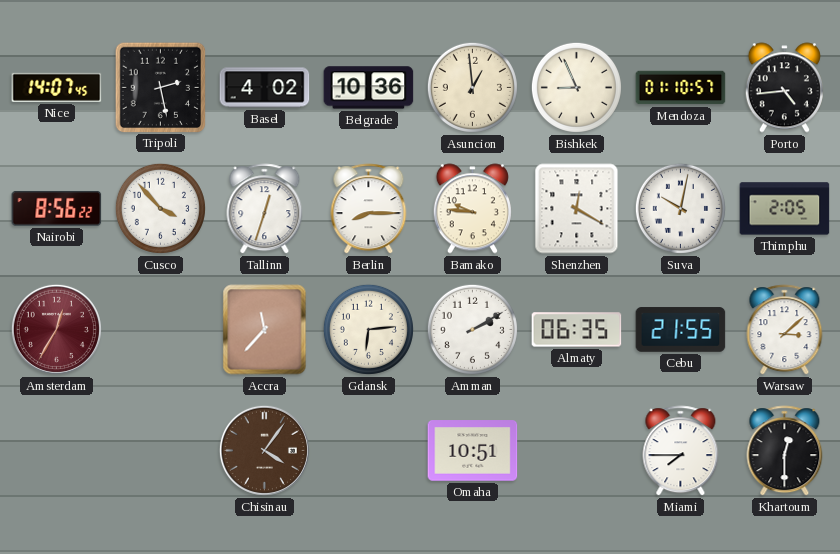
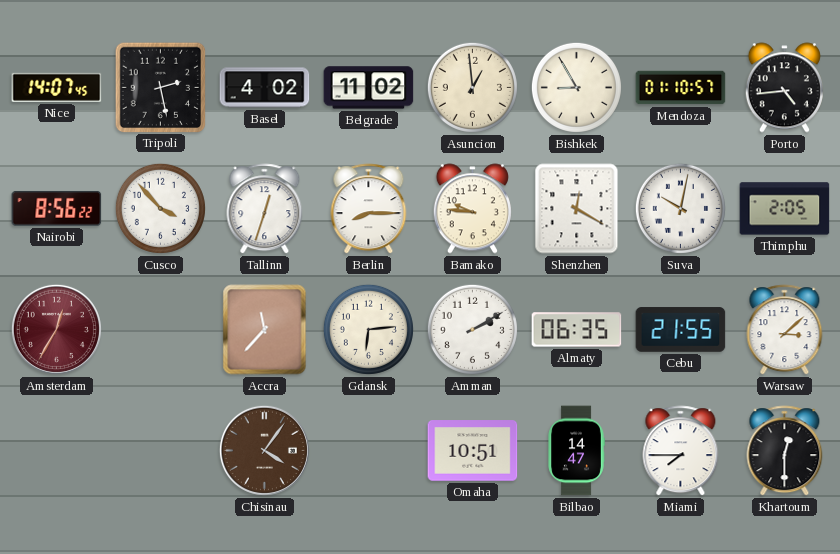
Belgrade: 10:36 -> 11:02
Bishkek: 8:56 -> 8:55
Bilbao: none -> 14:47
